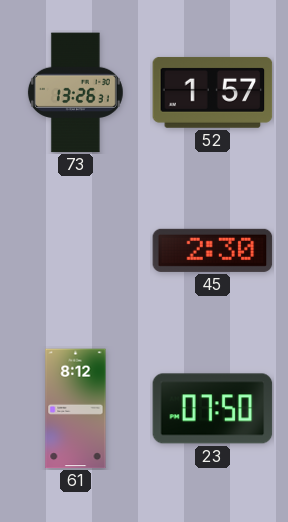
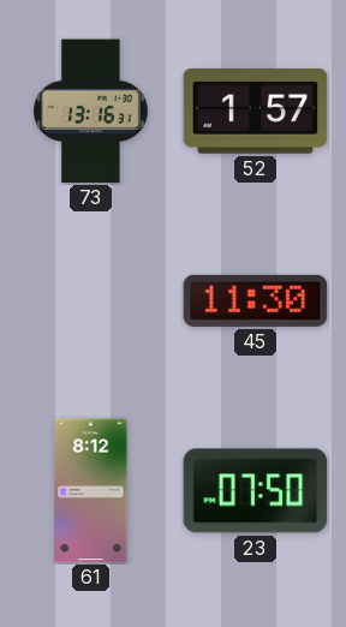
73: 13:26 -> 13:16
45: 2:30 -> 11:30
